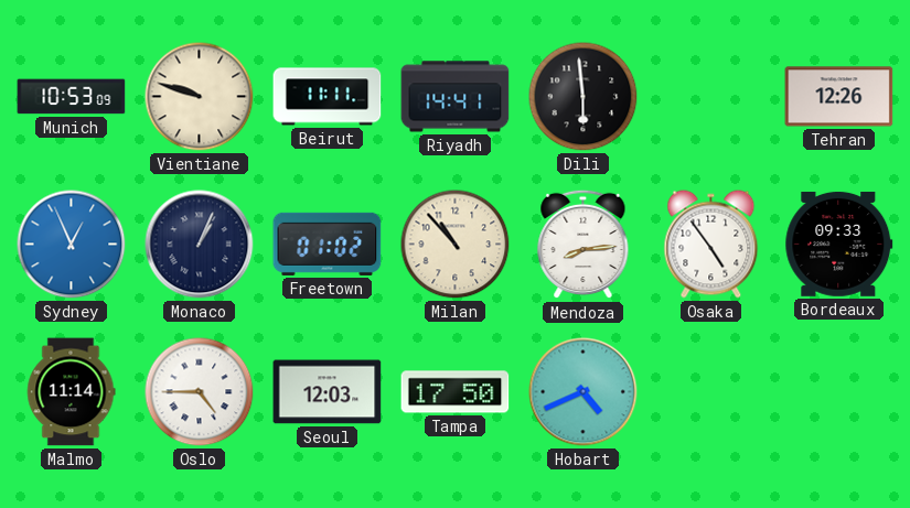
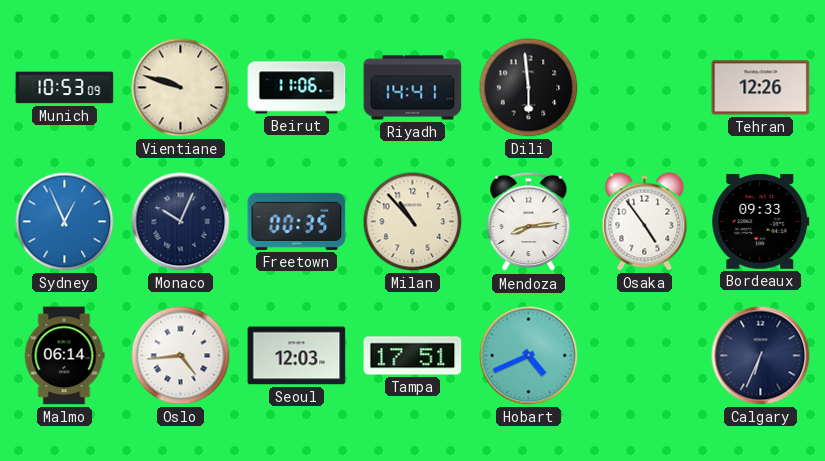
Beirut: 11:11 -> 11:06
Monaco: 1:04 -> 10:04
Freetown: 01:02 -> 00:35
Malmo: 11:14 -> 06:14
Oslo: 4:45 -> 4:44
Tampa: 17:50 -> 17:51
Calgary: none -> 6:34
